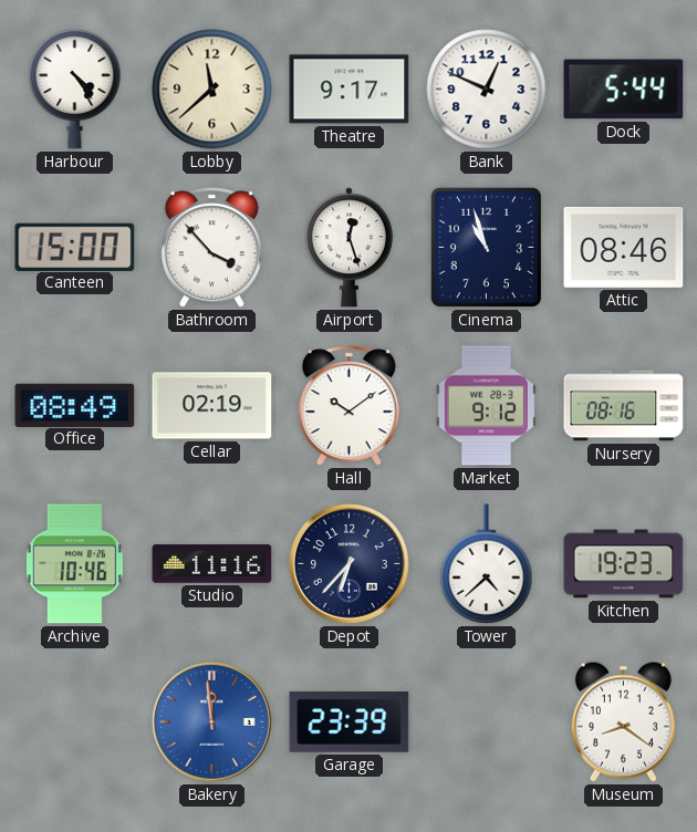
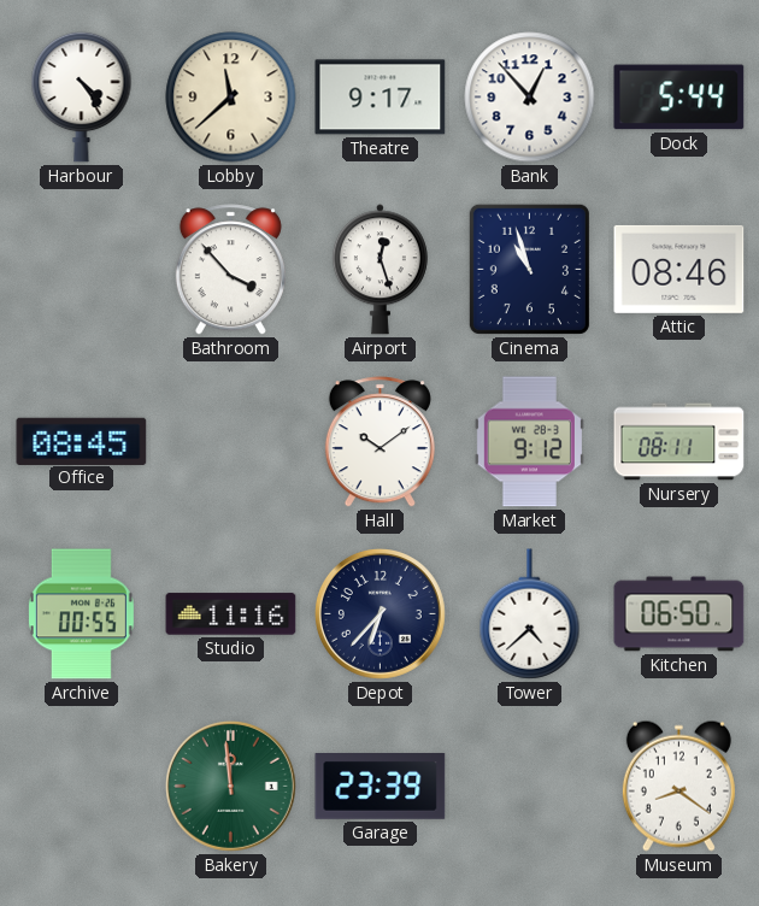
Bank: 12:49 -> 12:53
Canteen: 15:00 -> none
Office: 08:49 -> 08:45
Cellar: 02:19 -> none
Nursery: 08:16 -> 08:11
Archive: 10:46 -> 00:55
Kitchen: 19:23 -> 06:50
Bakery dial: blue -> green
